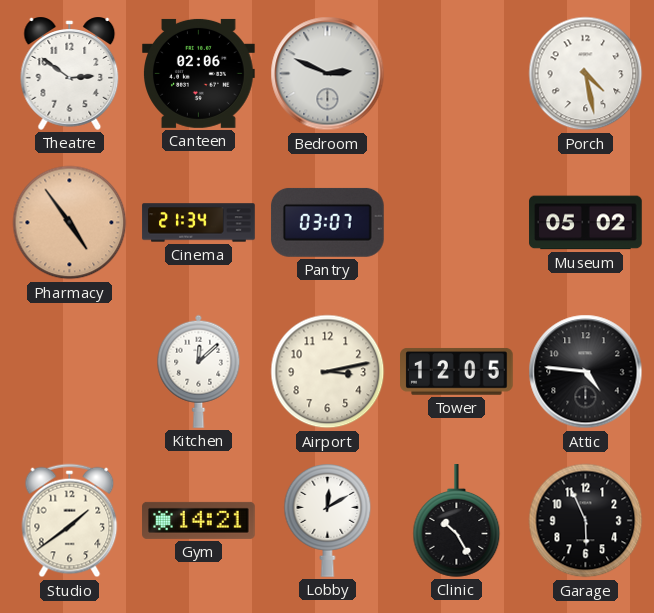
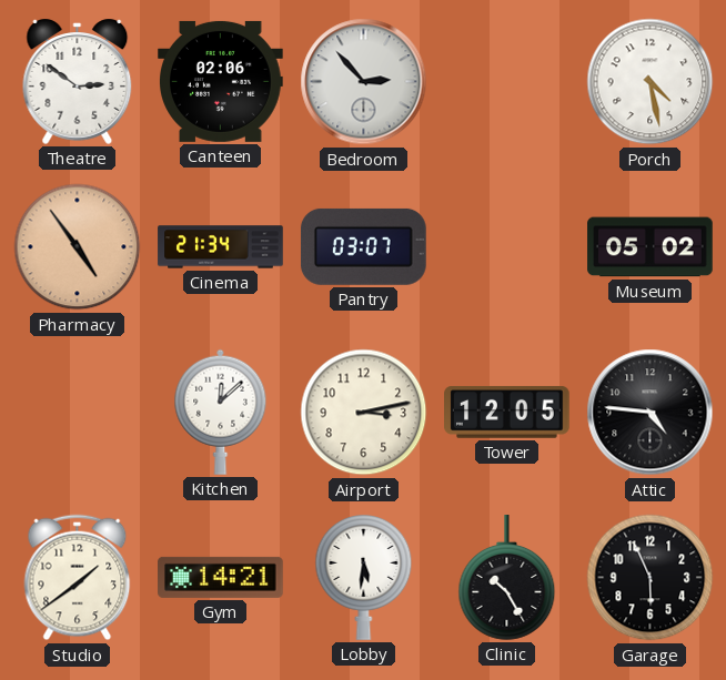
Bedroom: 2:49 -> 2:53
Lobby: 12:10 -> 5:31
